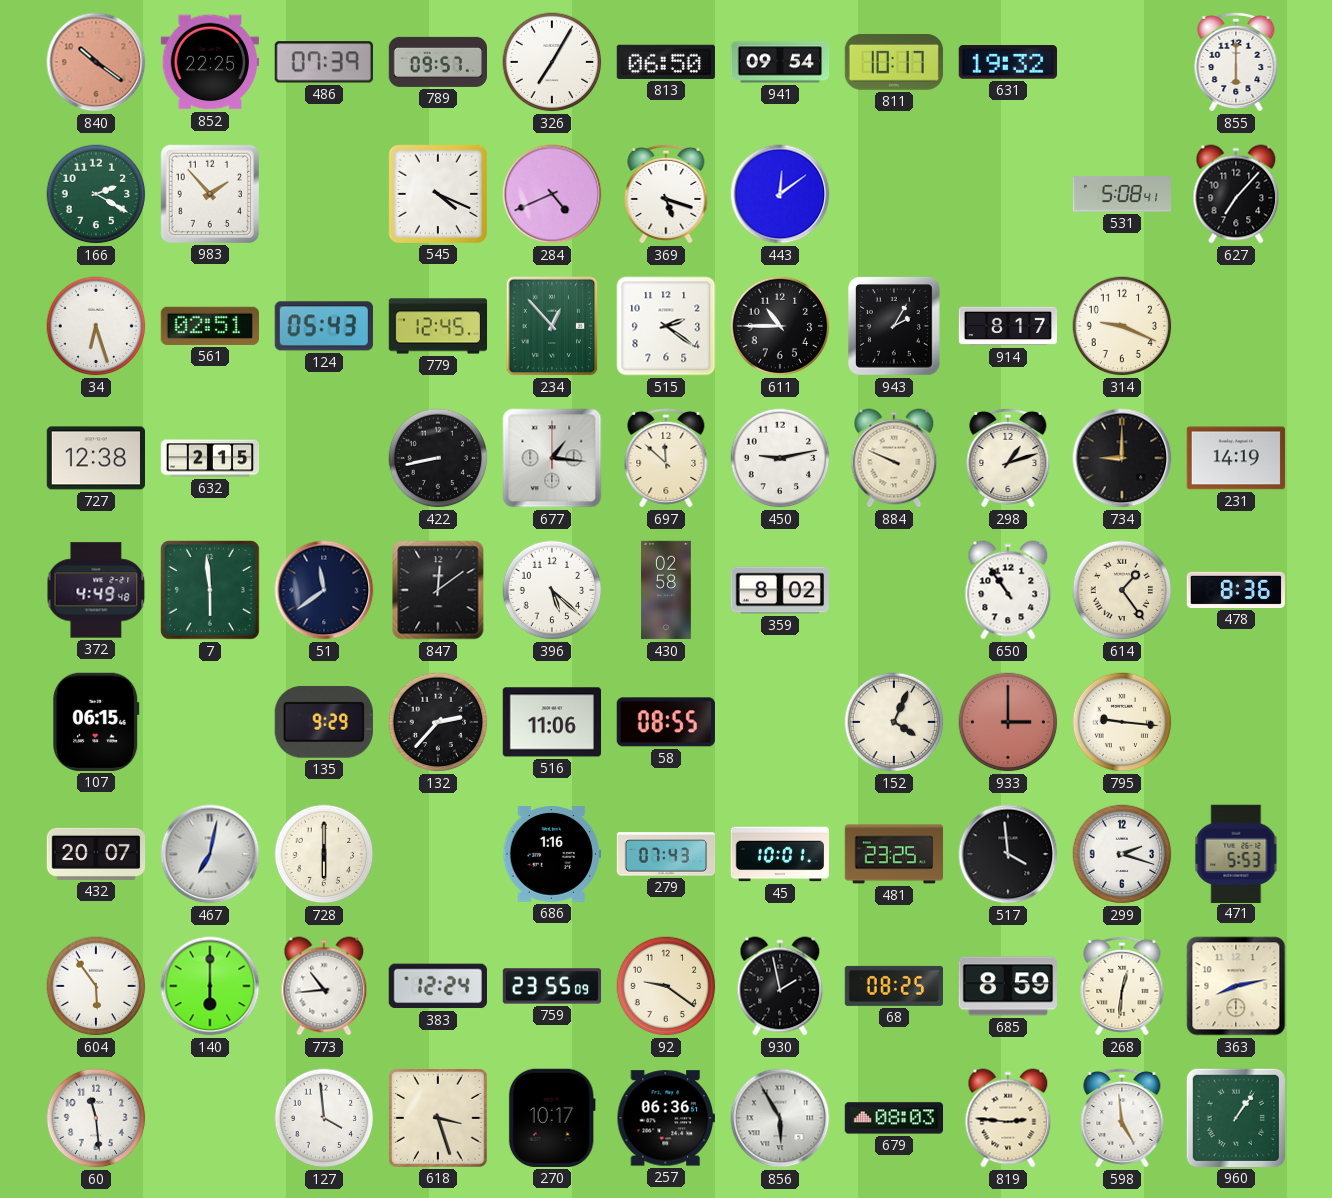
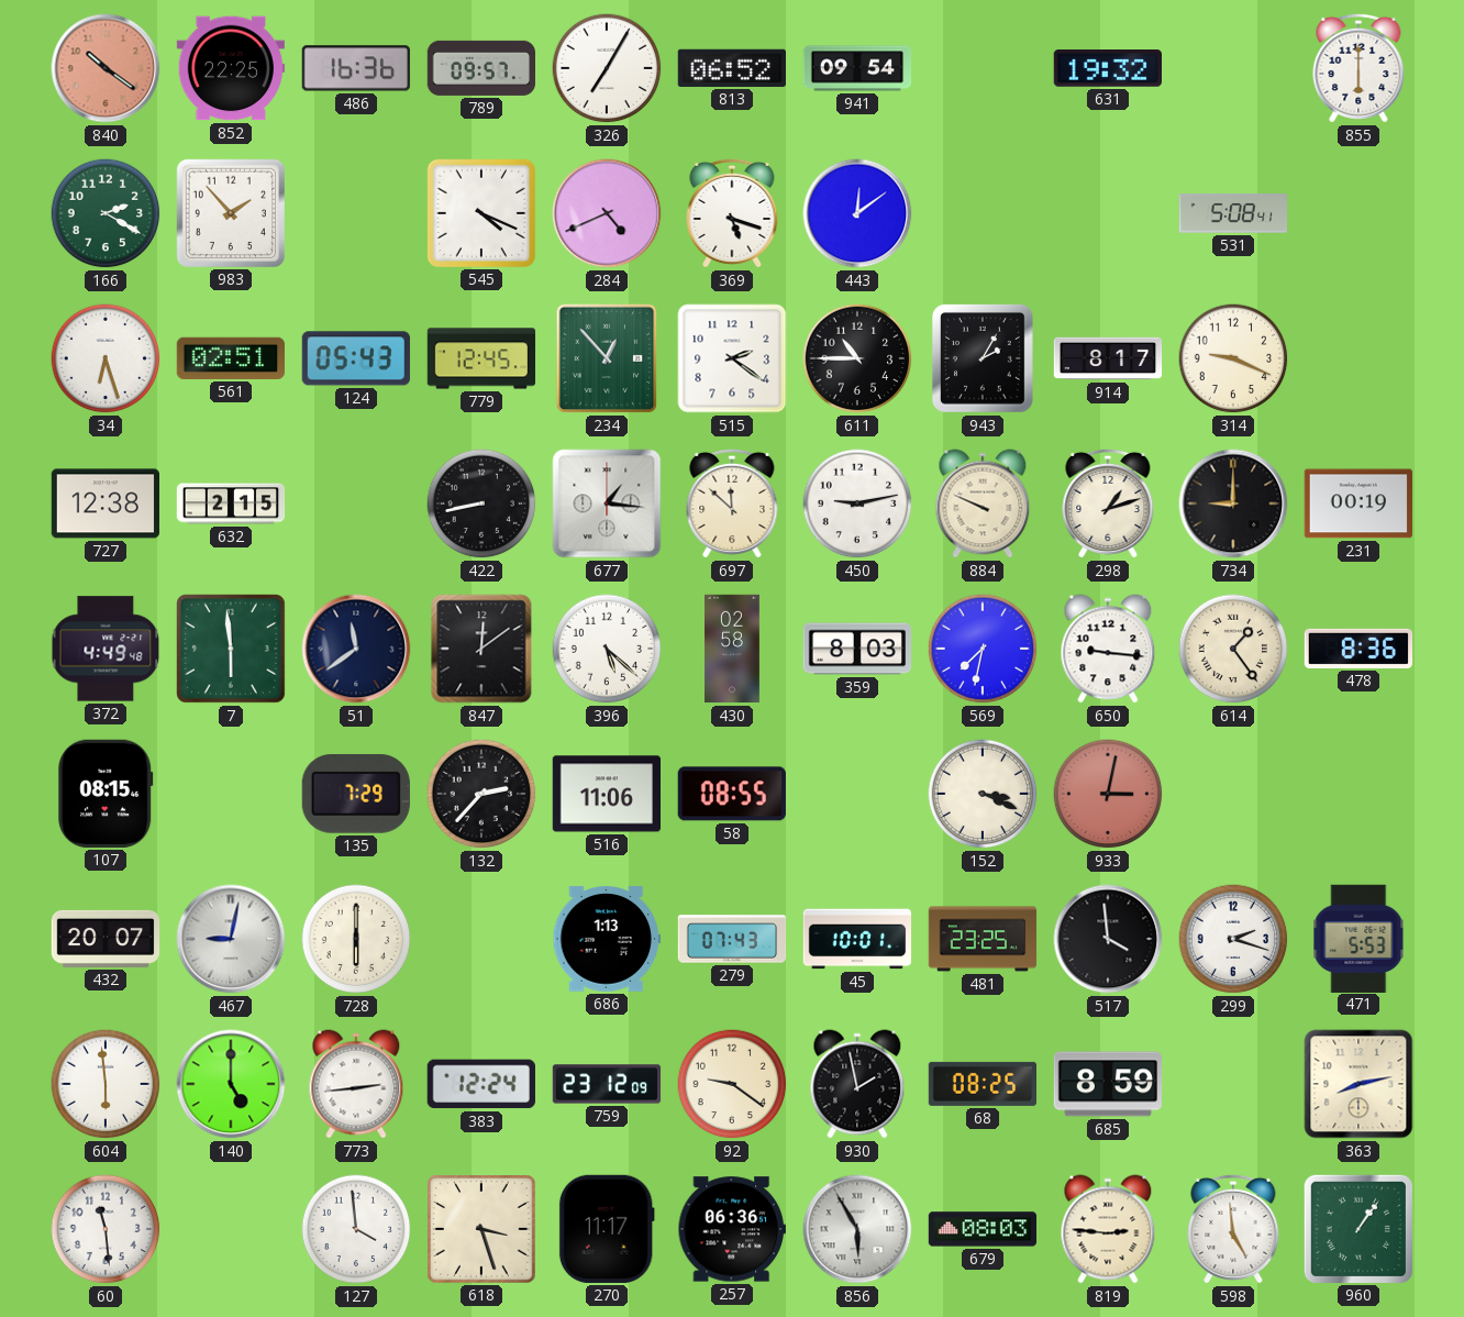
486: 07:39 -> 16:36
813: 06:50 -> 06:52
811: 10:17 -> none
627: 7:07 -> none
231: 14:19 -> 00:19
359: 8:02 -> 8:03
569: none -> 7:32
650: 10:54 -> 9:16
107: 06:15 -> 08:15
135: 9:29 -> 7:29
152: 4:04 -> 3:19
933: 3:00 -> 3:02
795: 9:16 -> none
467: 7:02 -> 9:02
686: 1:16 -> 1:13
604: 5:54 -> 5:59
140: 6:00 -> 5:00
773: 10:44 -> 2:44
759: 23:55 -> 23:12
268: 12:31 -> none
270: 10:17 -> 11:17
